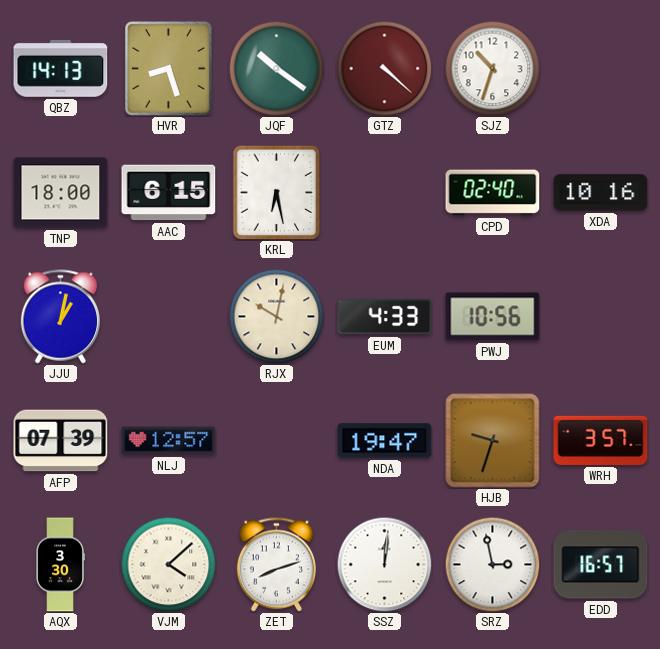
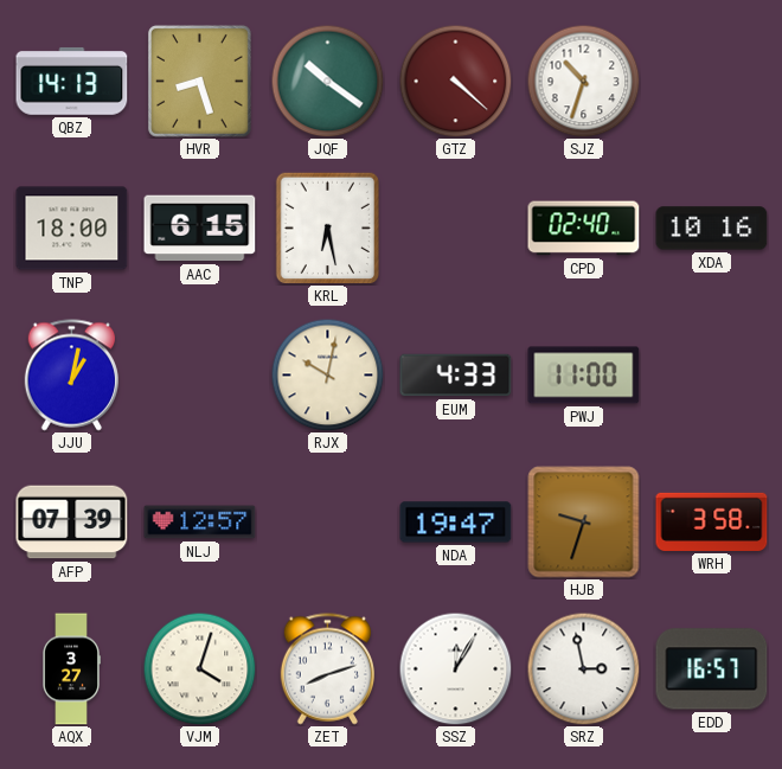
PWJ: 10:56 -> 11:00
WRH: 3:57 -> 3:58
AQX: 3:30 -> 3:27
VJM: 4:08 -> 4:03
SSZ: 12:01 -> 12:05
